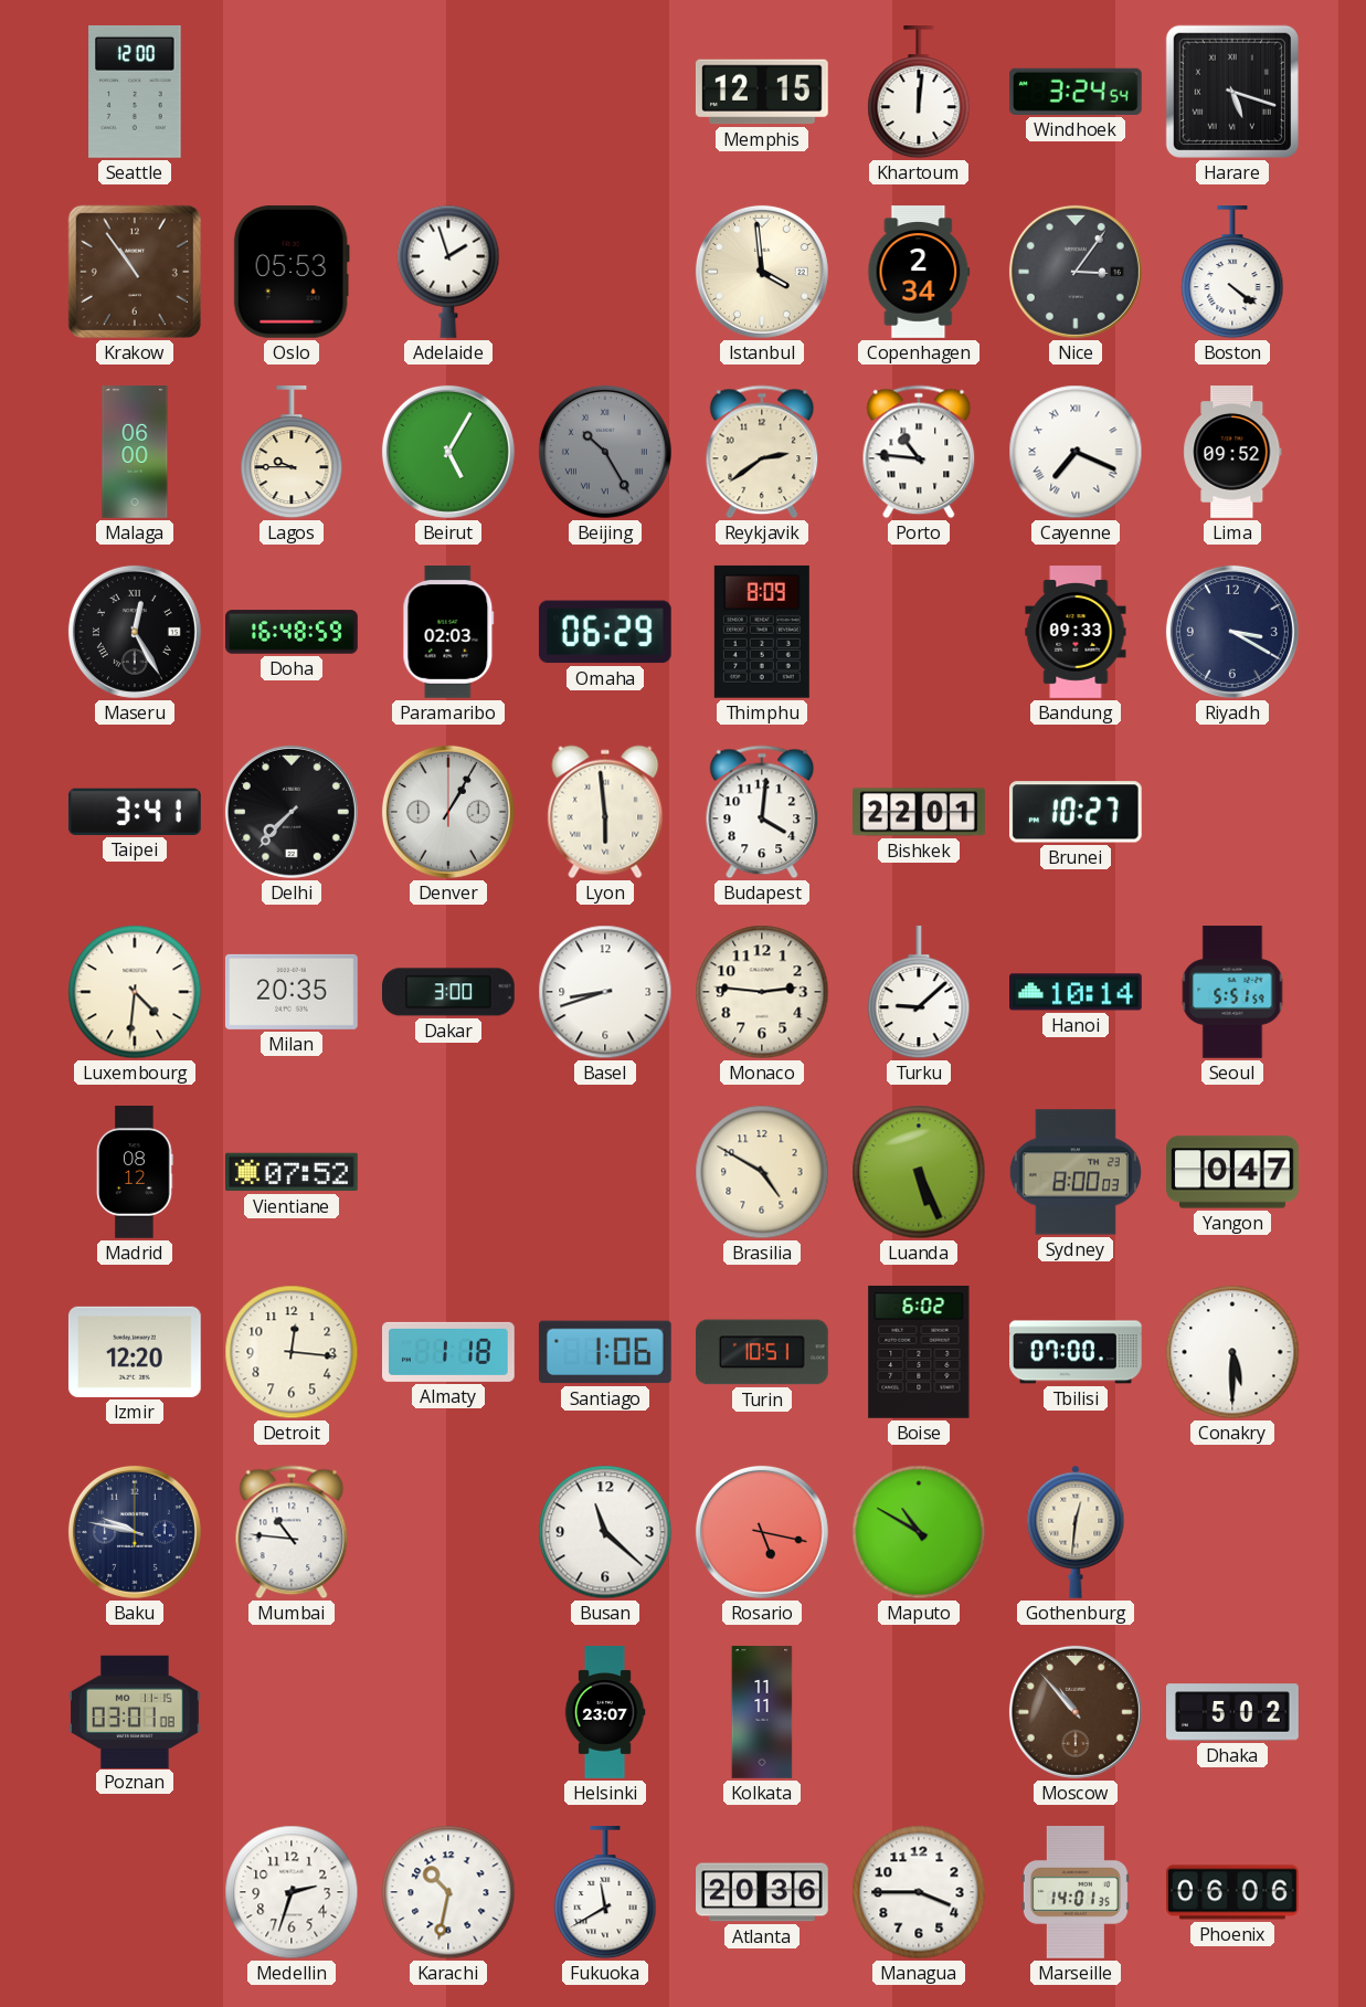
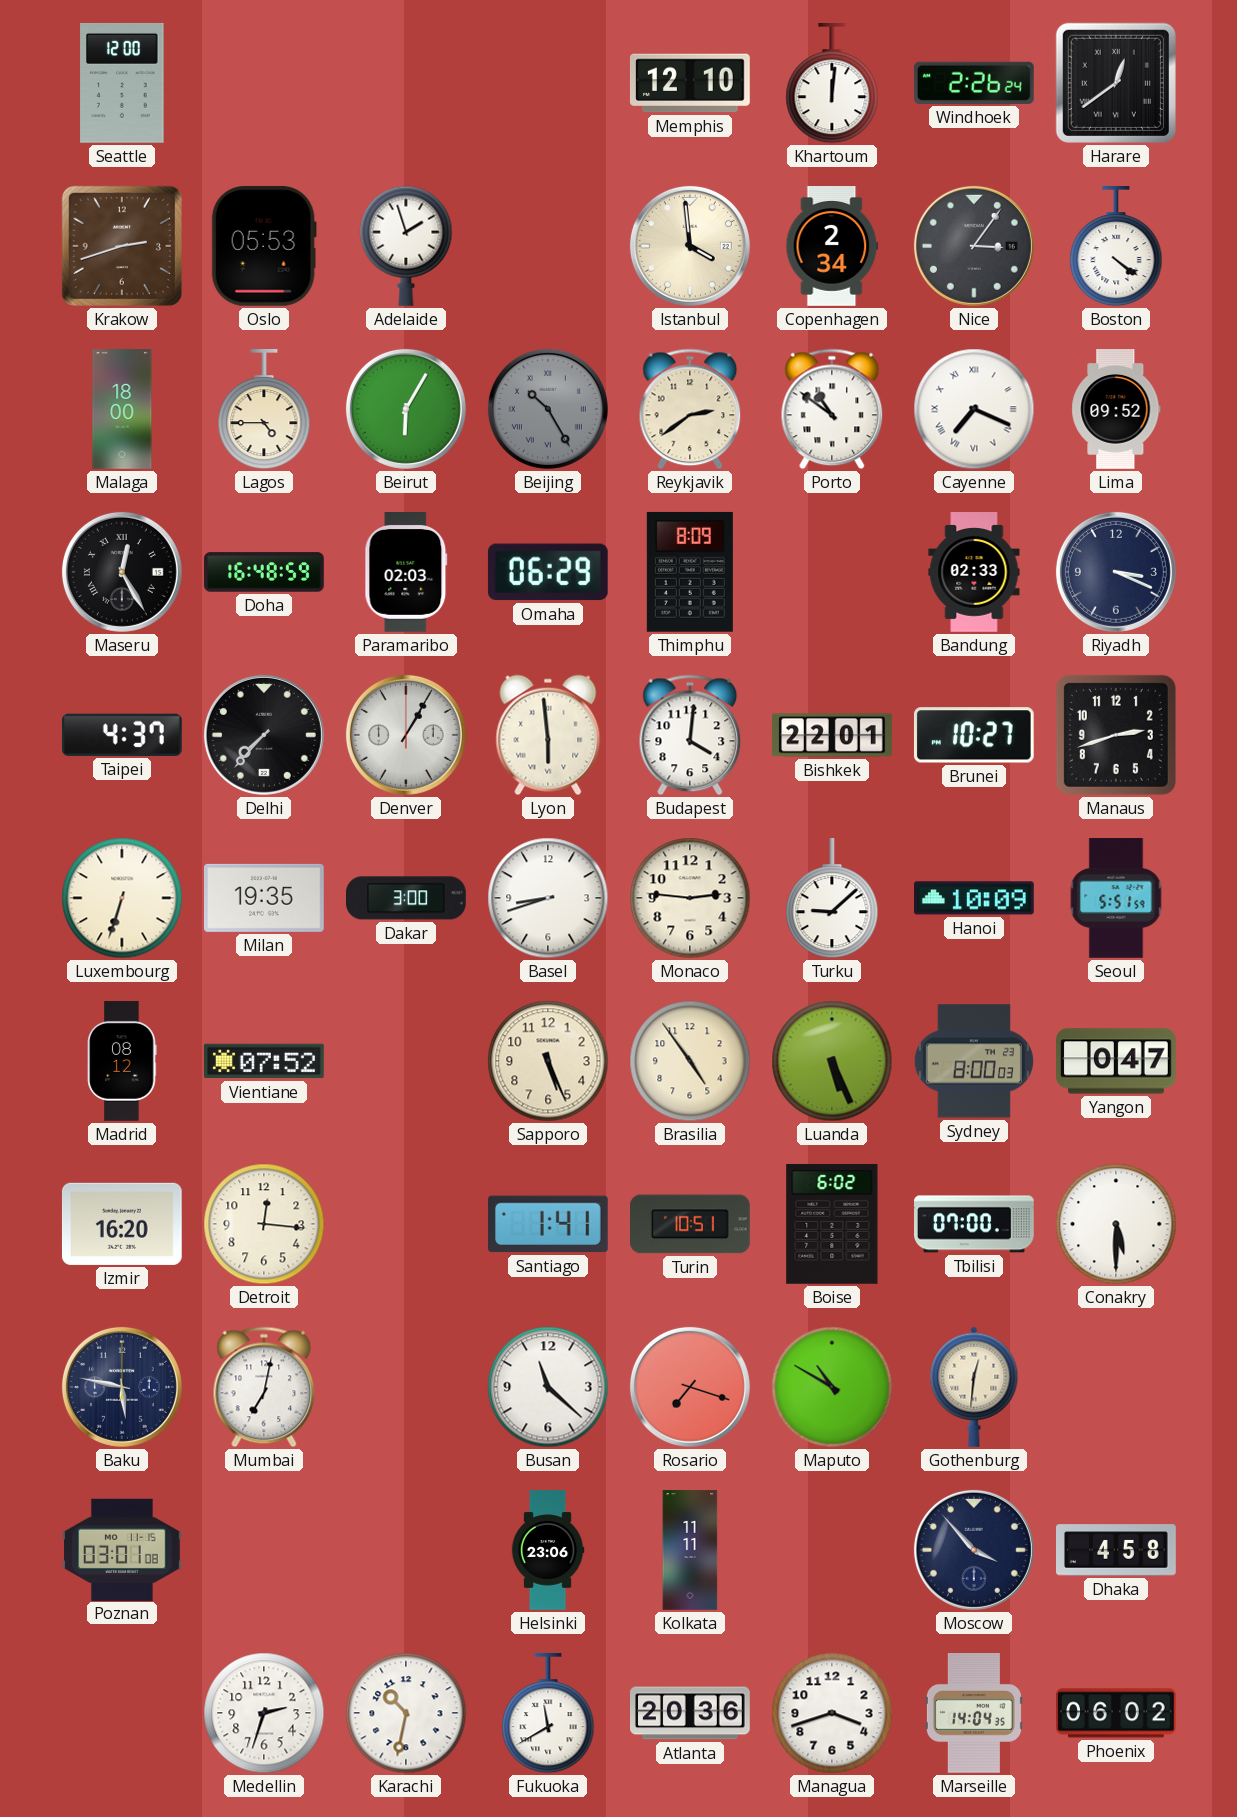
Memphis: 12:15 -> 12:10
Windhoek: 3:24 -> 2:26
Harare: 5:18 -> 12:39
Krakow: 10:54 -> 2:42
Malaga: 06:00 -> 18:00
Lagos: 9:45 -> 4:45
Beirut: 5:05 -> 6:05
Porto: 10:46 -> 10:51
Bandung: 09:33 -> 02:33
Riyadh: 3:20 -> 3:19
Taipei: 3:41 -> 4:37
Manaus: none -> 2:42
Luxembourg: 4:31 -> 6:33
Milan: 20:35 -> 19:35
Hanoi: 10:14 -> 10:09
Sapporo: none -> 5:26
Brasilia: 4:50 -> 4:54
Izmir: 12:20 -> 16:20
Almaty: 1:18 -> none
Santiago: 1:06 -> 1:41
Baku: 9:47 -> 5:47
Mumbai: 10:46 -> 7:02
Rosario: 5:17 -> 7:18
Helsinki: 23:07 -> 23:06
Moscow: 10:53 -> 3:53
Moscow dial: brown -> navy
Dhaka: 5:02 -> 4:58
Managua: 3:45 -> 3:42
Marseille: 14:01 -> 14:04
Phoenix: 06:06 -> 06:02
